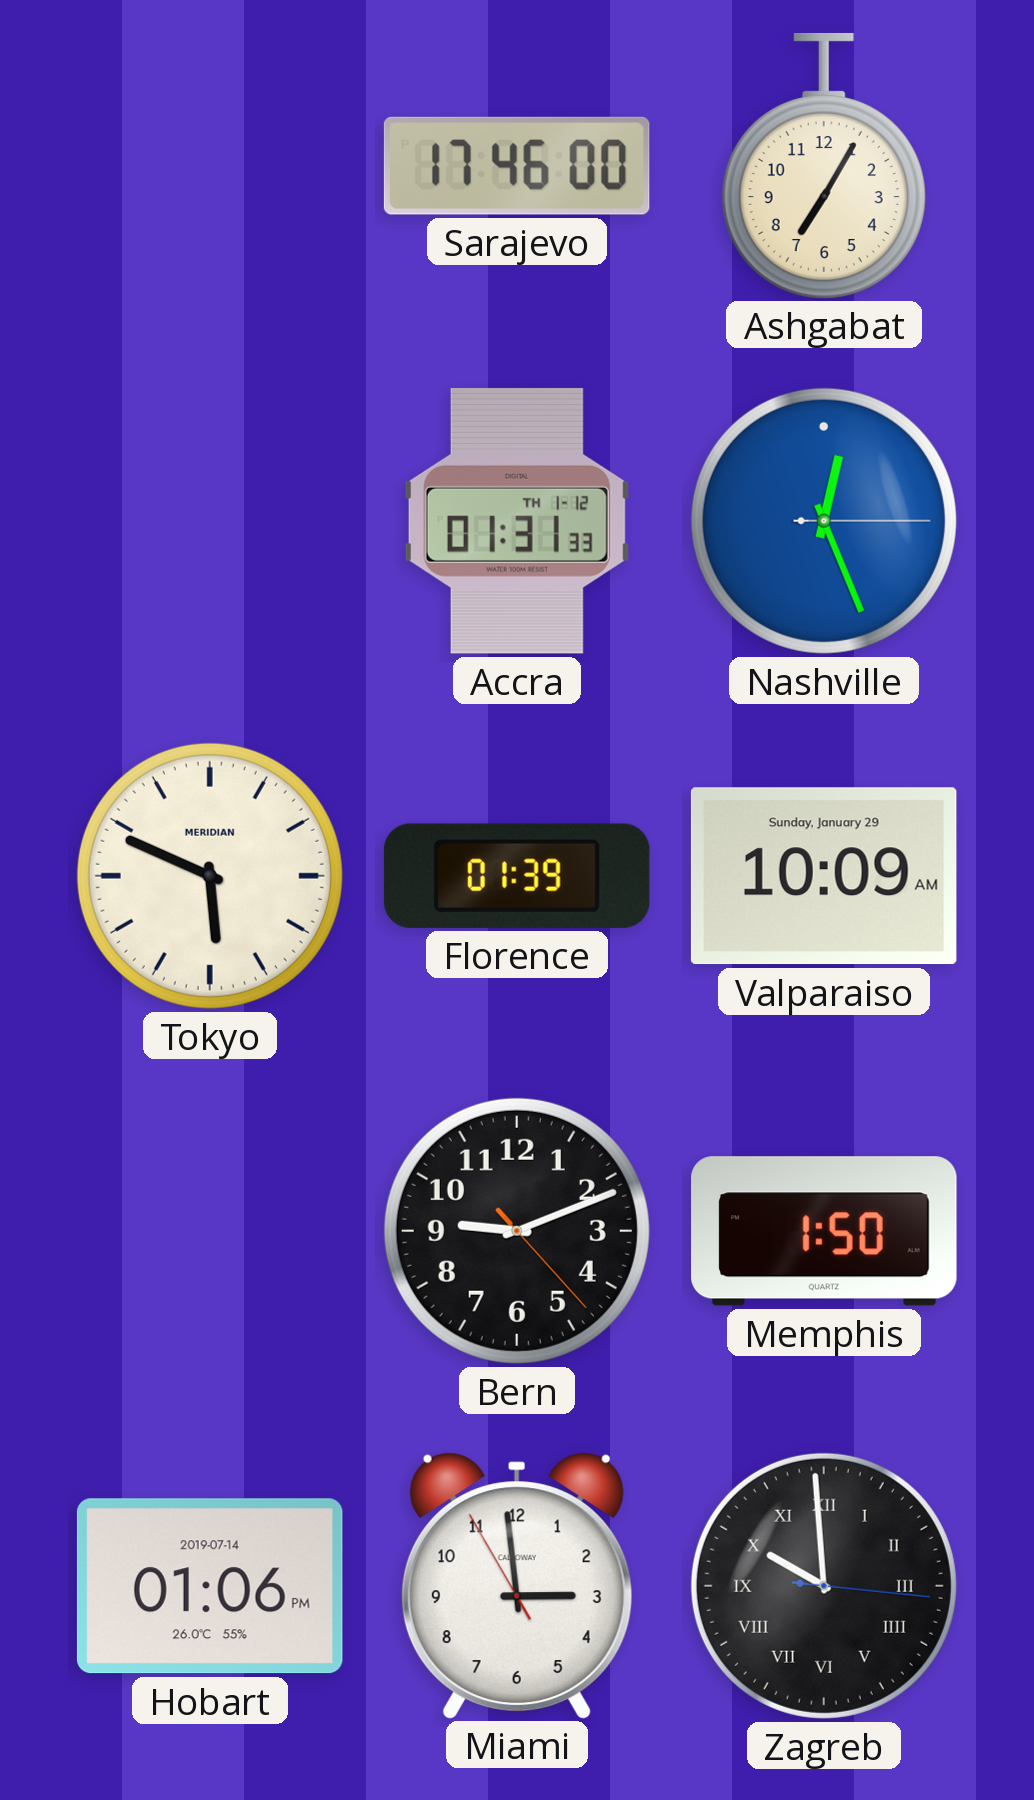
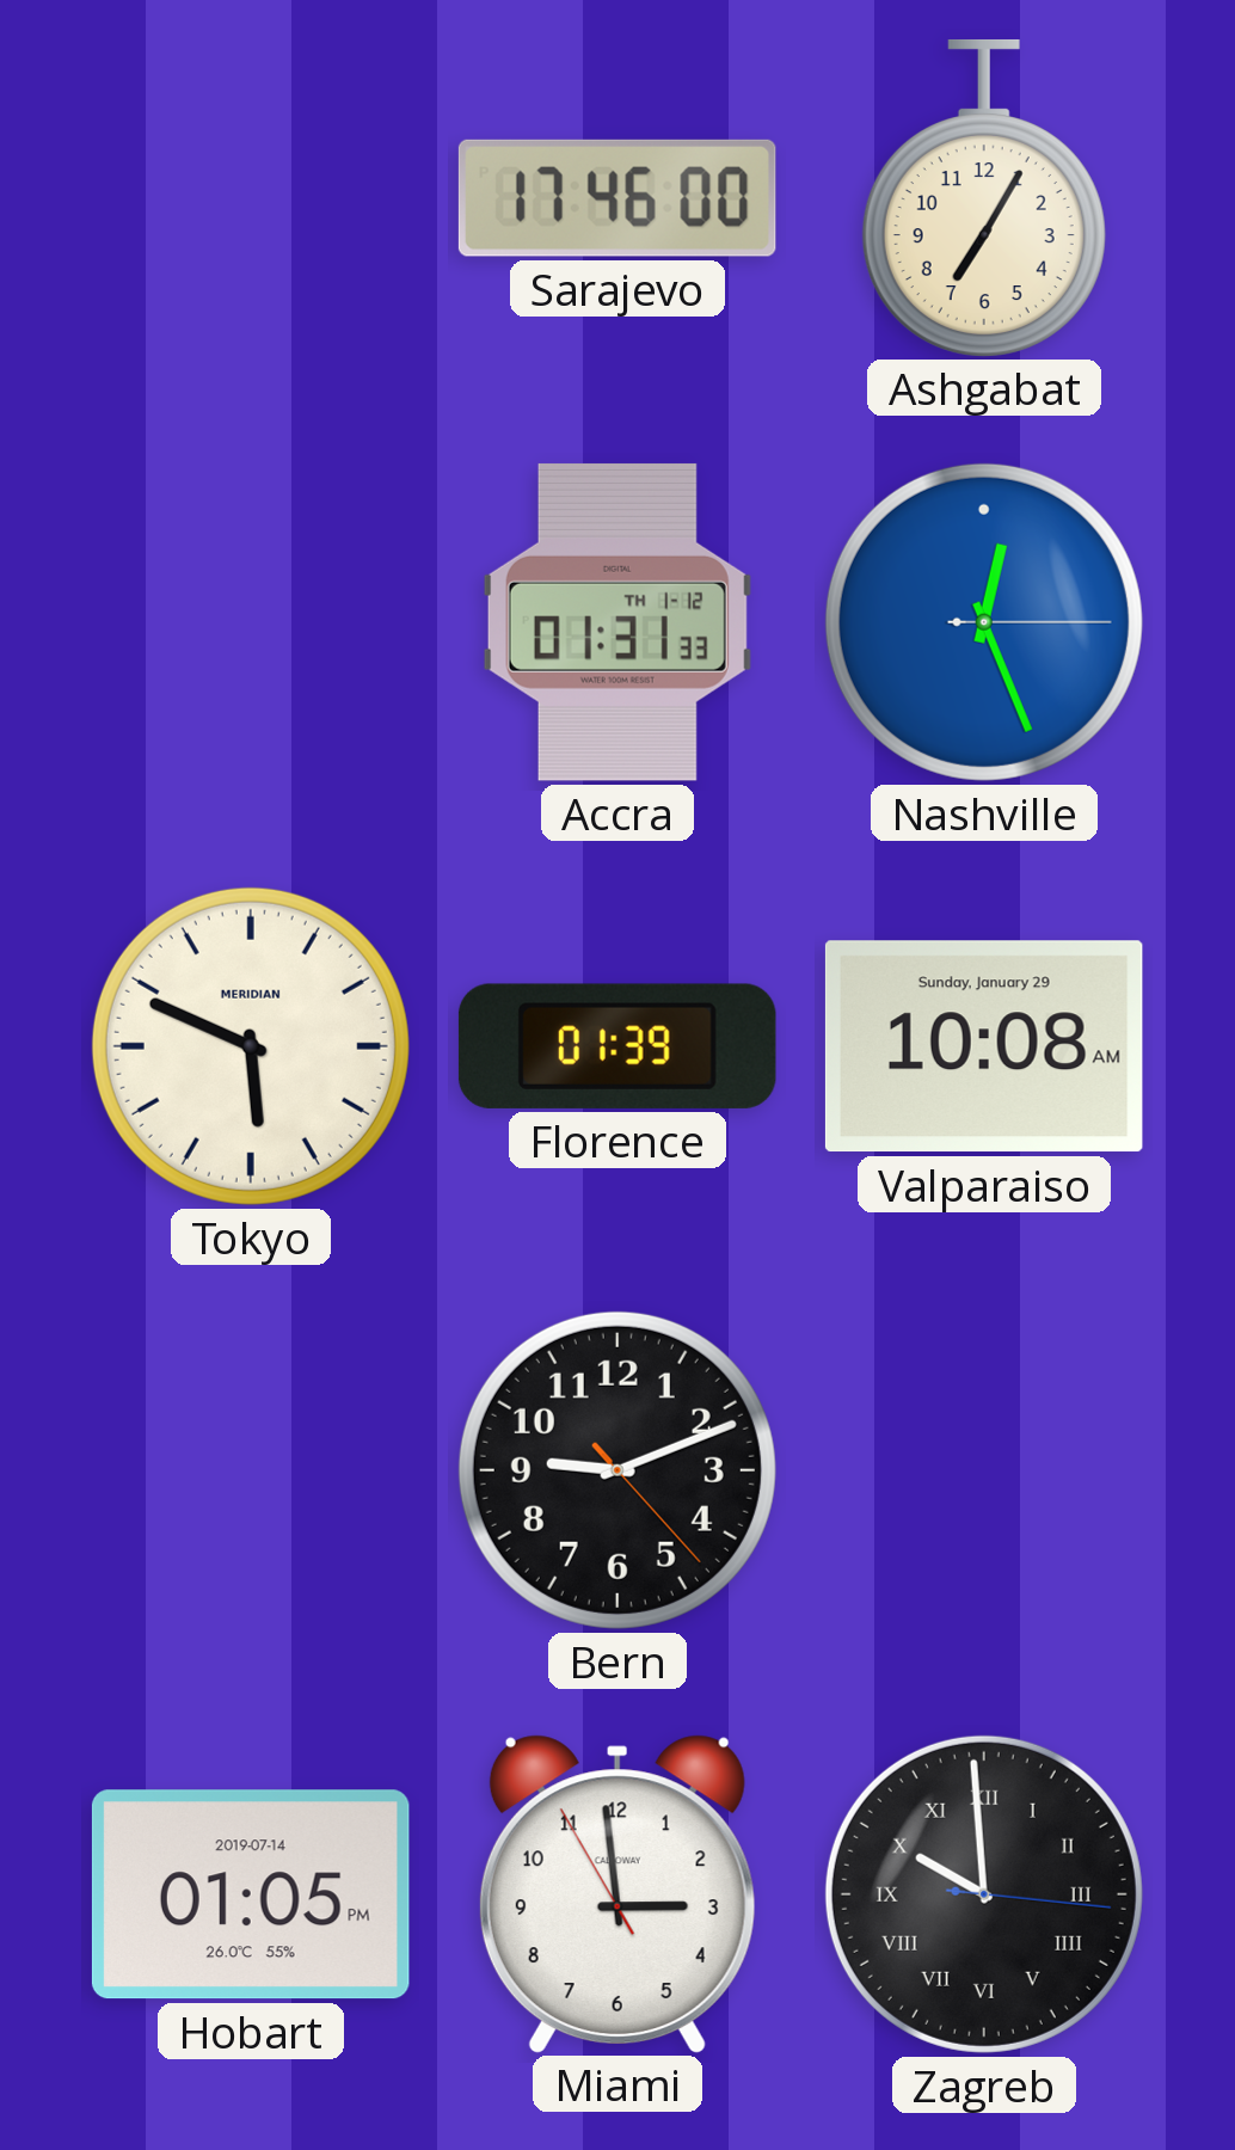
Valparaiso: 10:09 -> 10:08
Memphis: 1:50 -> none
Hobart: 01:06 -> 01:05
